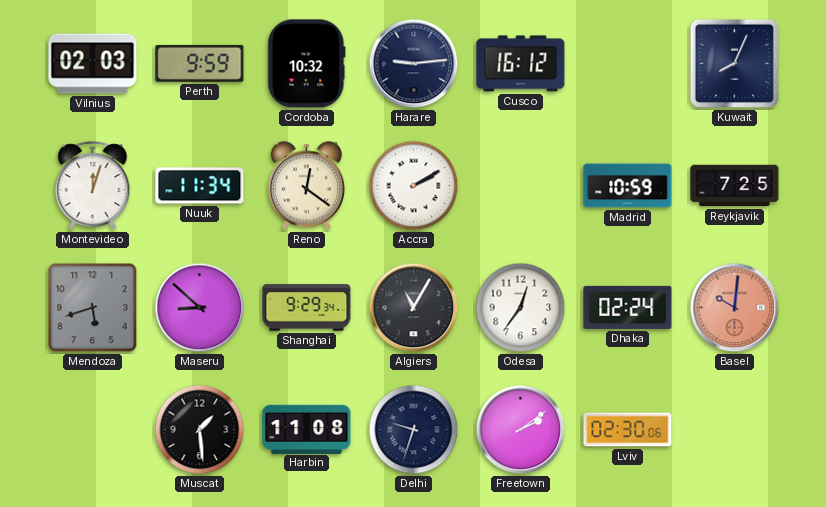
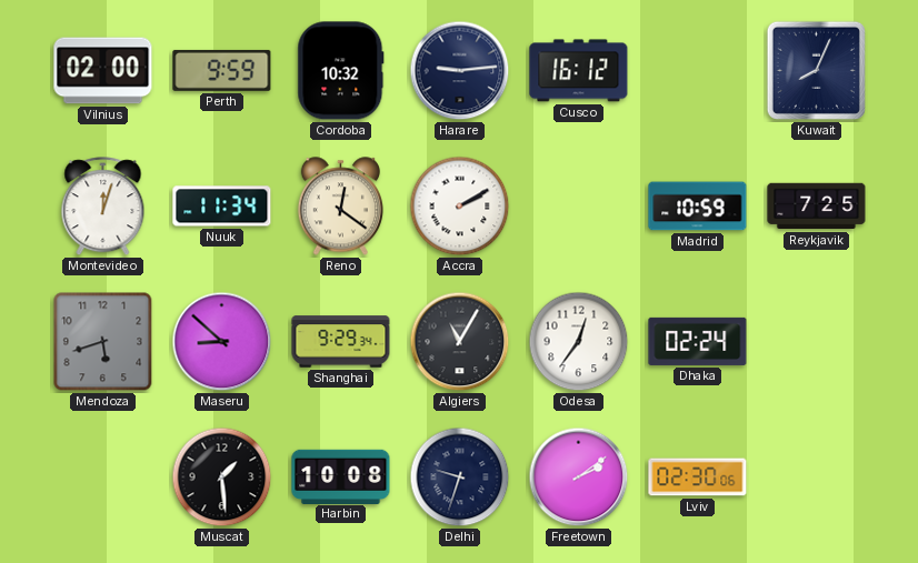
Vilnius: 02:03 -> 02:00
Basel: 10:01 -> none
Harbin: 11:08 -> 10:08
